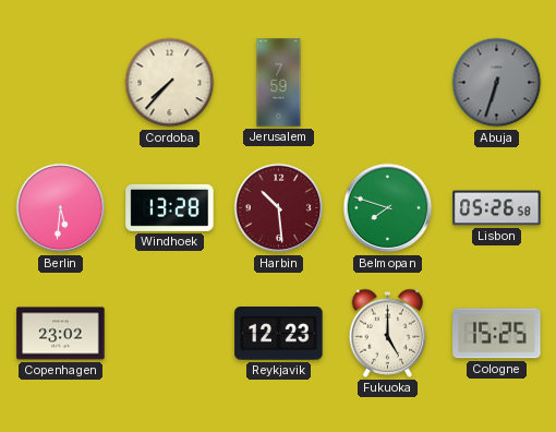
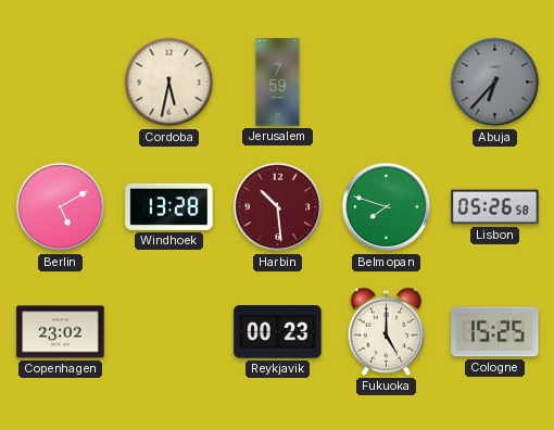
Cordoba: 7:37 -> 5:32
Abuja: 6:33 -> 6:37
Berlin: 5:31 -> 5:10
Reykjavik: 12:23 -> 00:23
